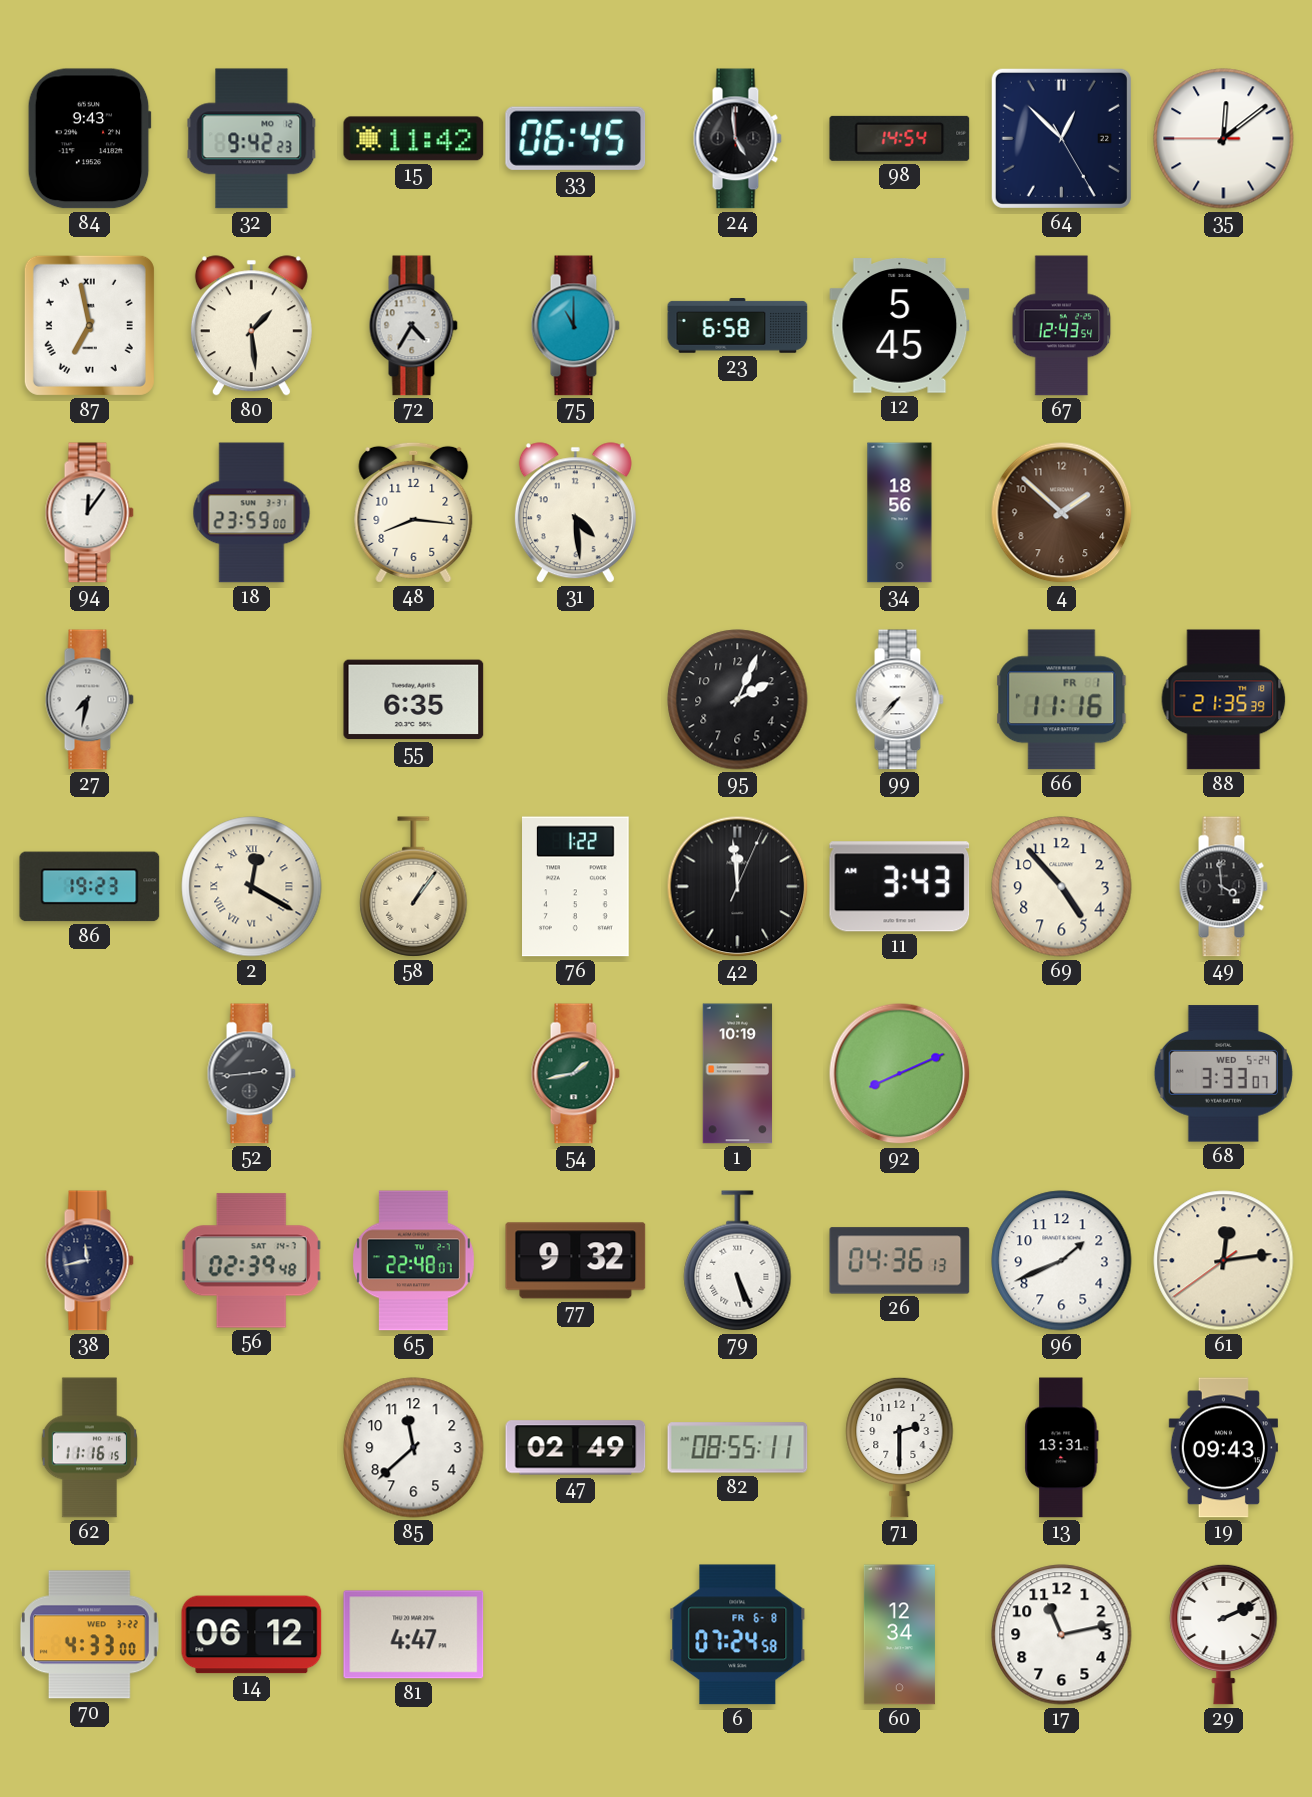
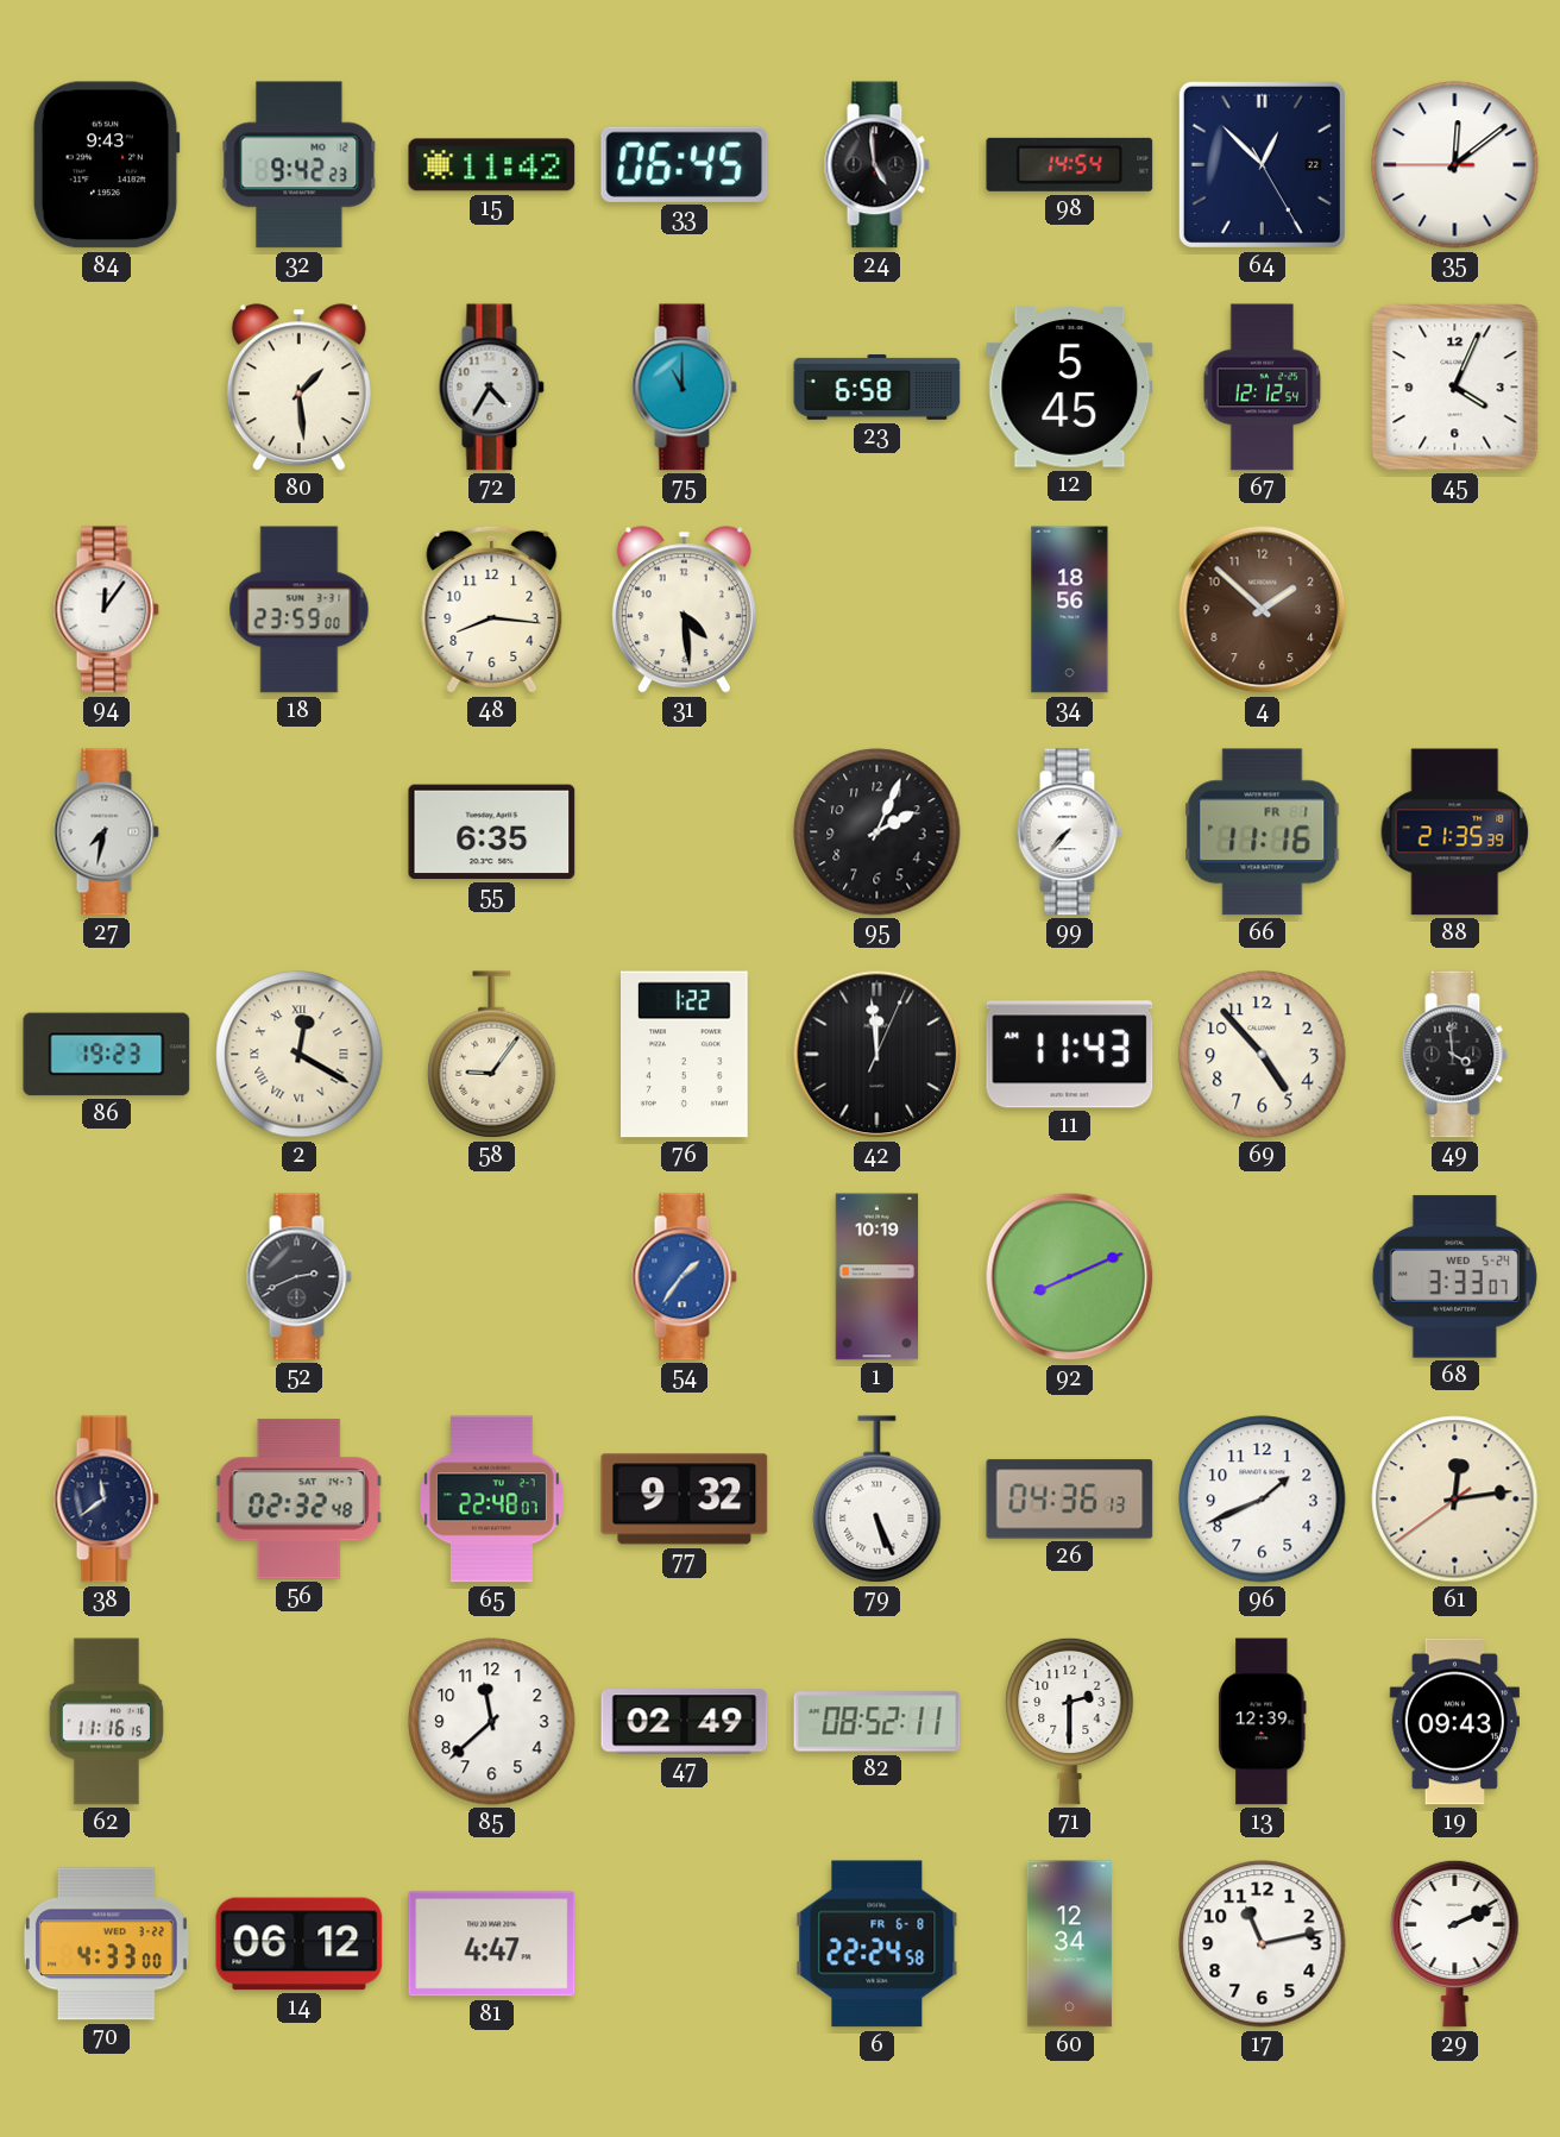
87: 6:58 -> none
67: 12:43 -> 12:12
45: none -> 4:04
58: 1:06 -> 9:06
11: 3:43 -> 11:43
52: 2:44 -> 2:41
54: 1:43 -> 1:36
54 dial: green -> blue
38: 11:43 -> 11:39
56: 02:39 -> 02:32
82: 08:55 -> 08:52
13: 13:31 -> 12:39
6: 07:24 -> 22:24
